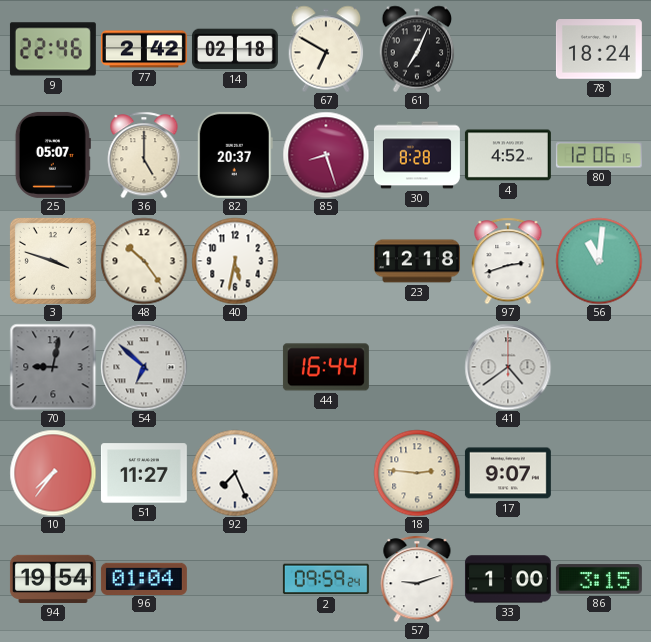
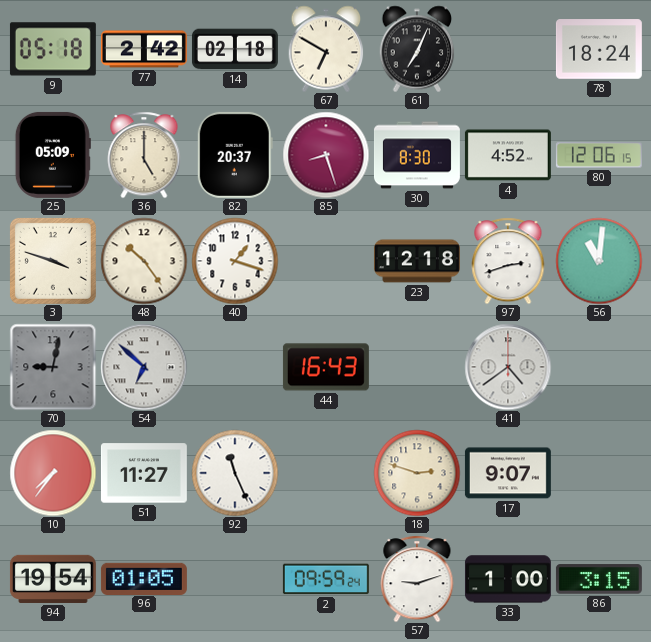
9: 22:46 -> 05:18
25: 05:07 -> 05:09
30: 8:28 -> 8:30
40: 5:32 -> 1:18
44: 16:44 -> 16:43
92: 7:26 -> 11:26
18: 2:46 -> 2:48
96: 01:04 -> 01:05
